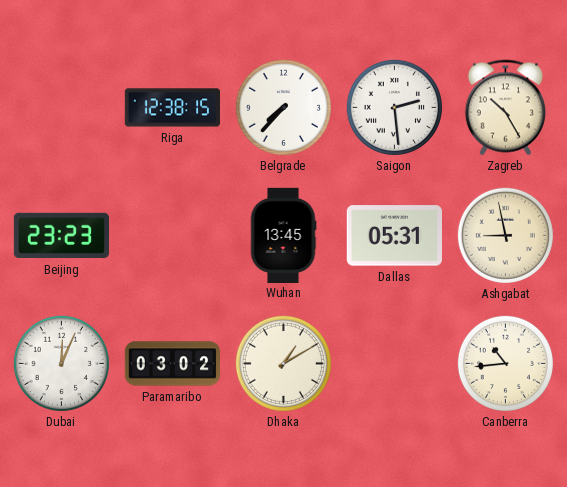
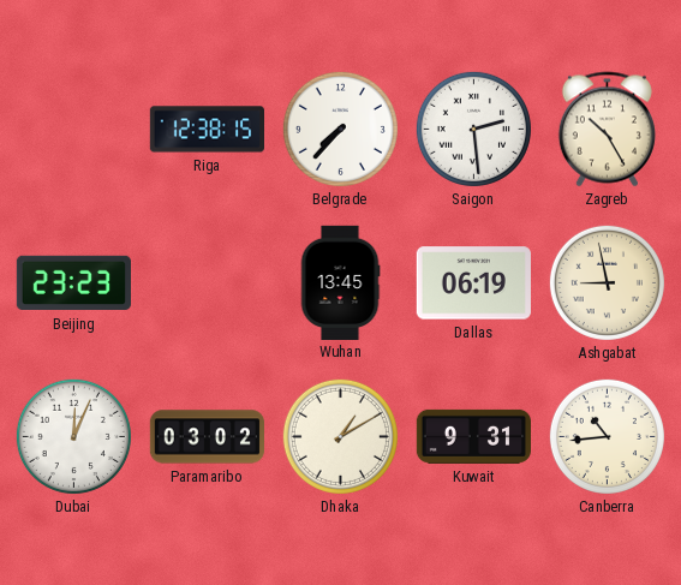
Dallas: 05:31 -> 06:19
Kuwait: none -> 9:31
